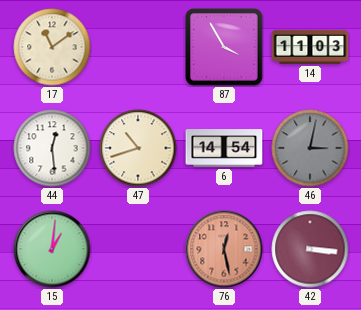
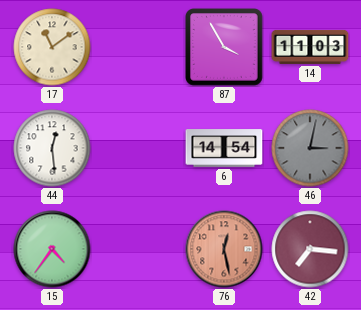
47: 10:42 -> none
15: 1:01 -> 4:36
42: 3:16 -> 7:16
